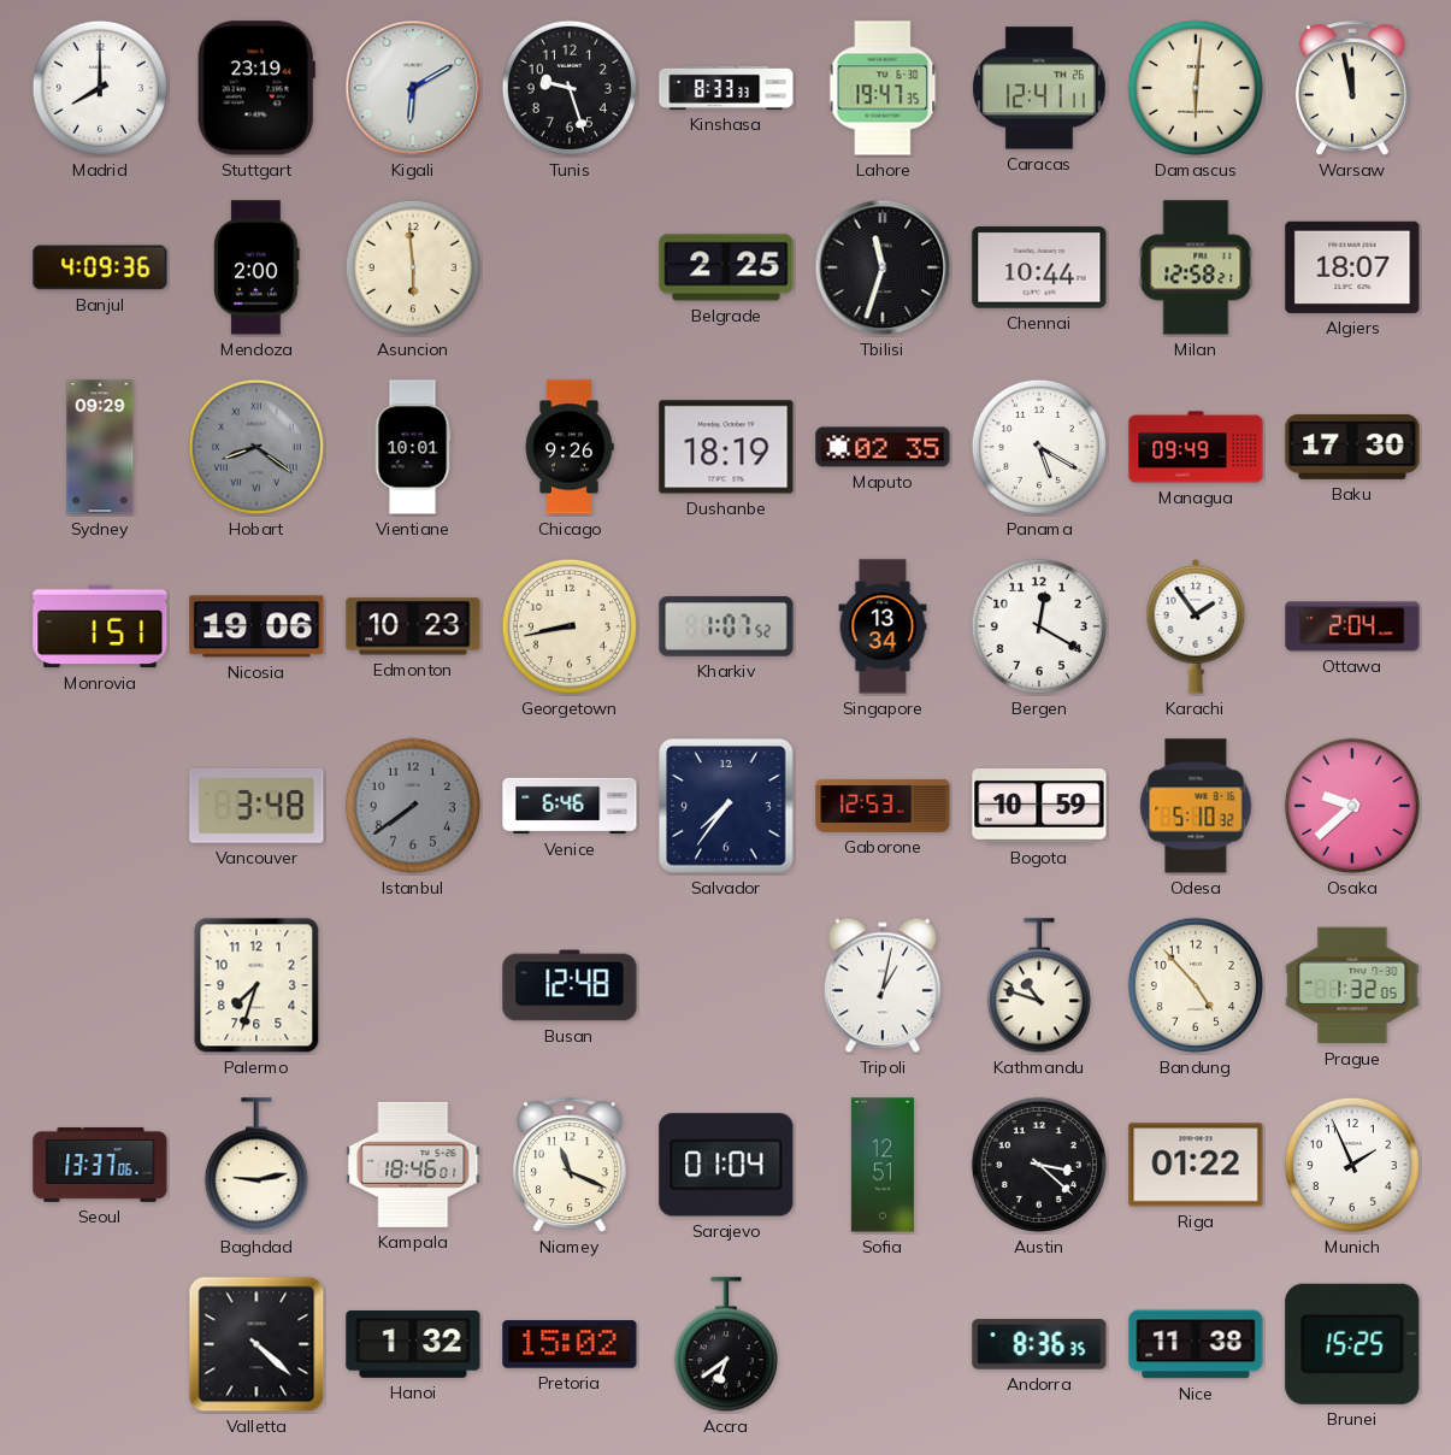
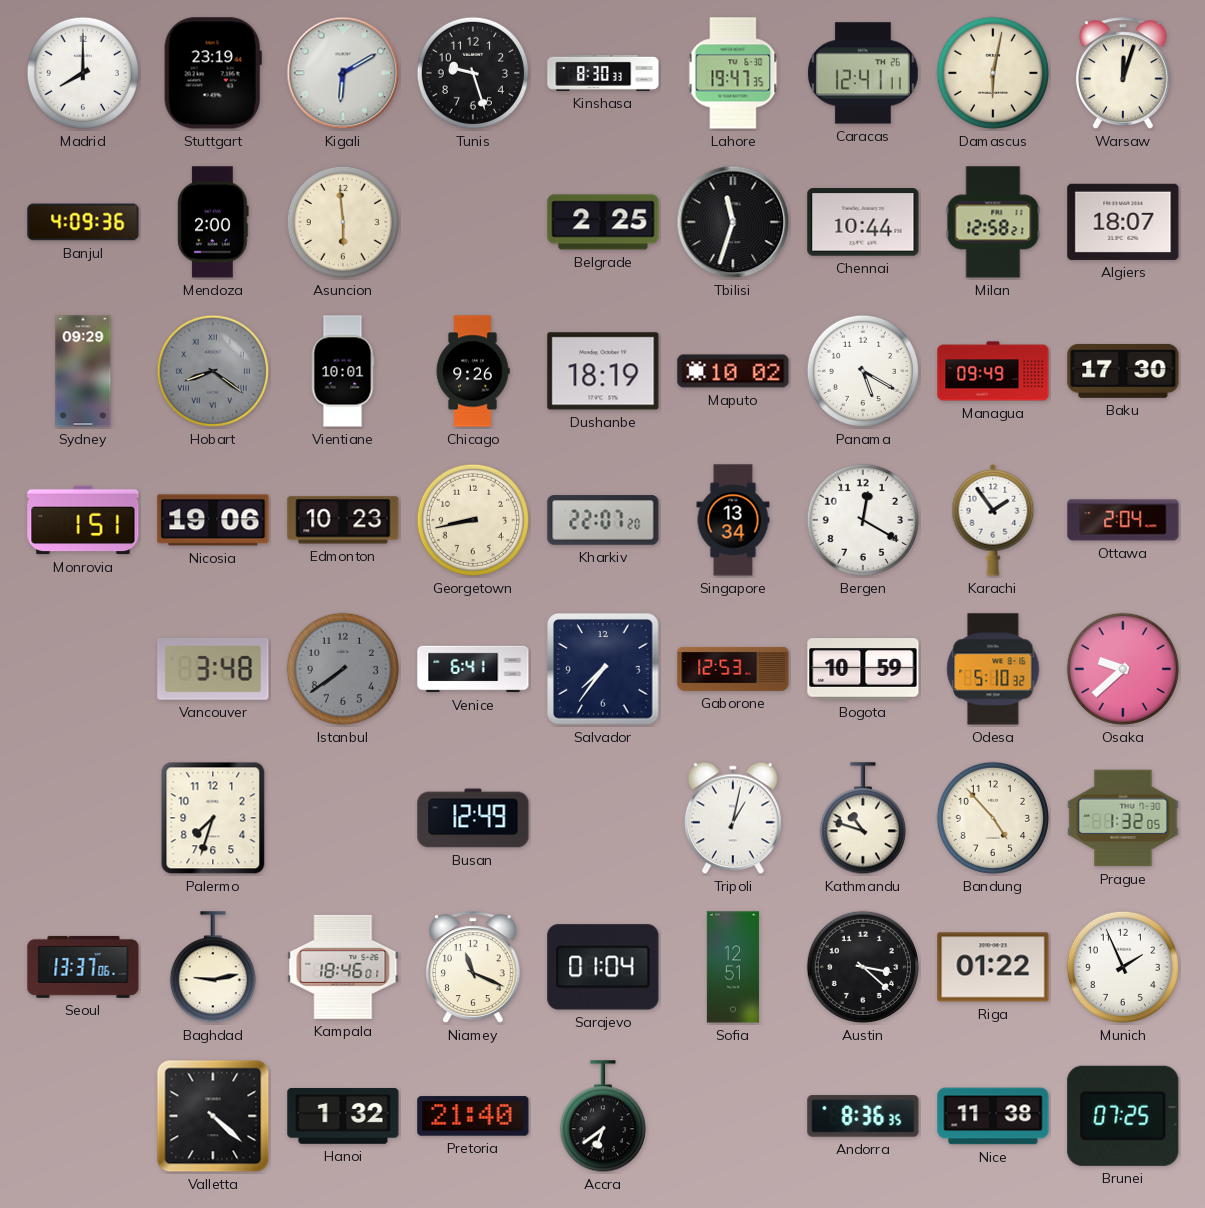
Kinshasa: 8:33 -> 8:30
Damascus: 6:01 -> 6:02
Warsaw: 11:58 -> 12:03
Maputo: 02:35 -> 10:02
Kharkiv: 1:07 -> 22:07
Venice: 6:46 -> 6:41
Busan: 12:48 -> 12:49
Pretoria: 15:02 -> 21:40
Brunei: 15:25 -> 07:25
